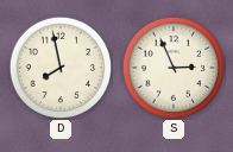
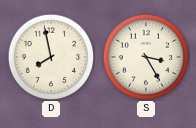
S: 2:56 -> 3:25
